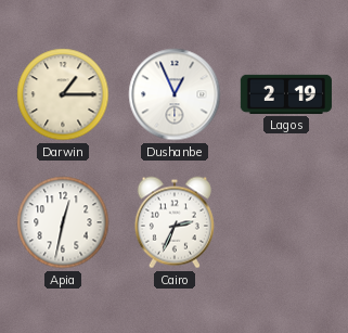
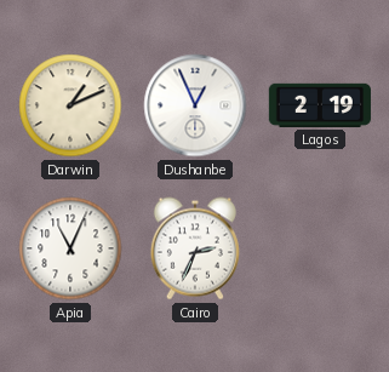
Darwin: 1:15 -> 1:11
Apia: 12:32 -> 11:04
